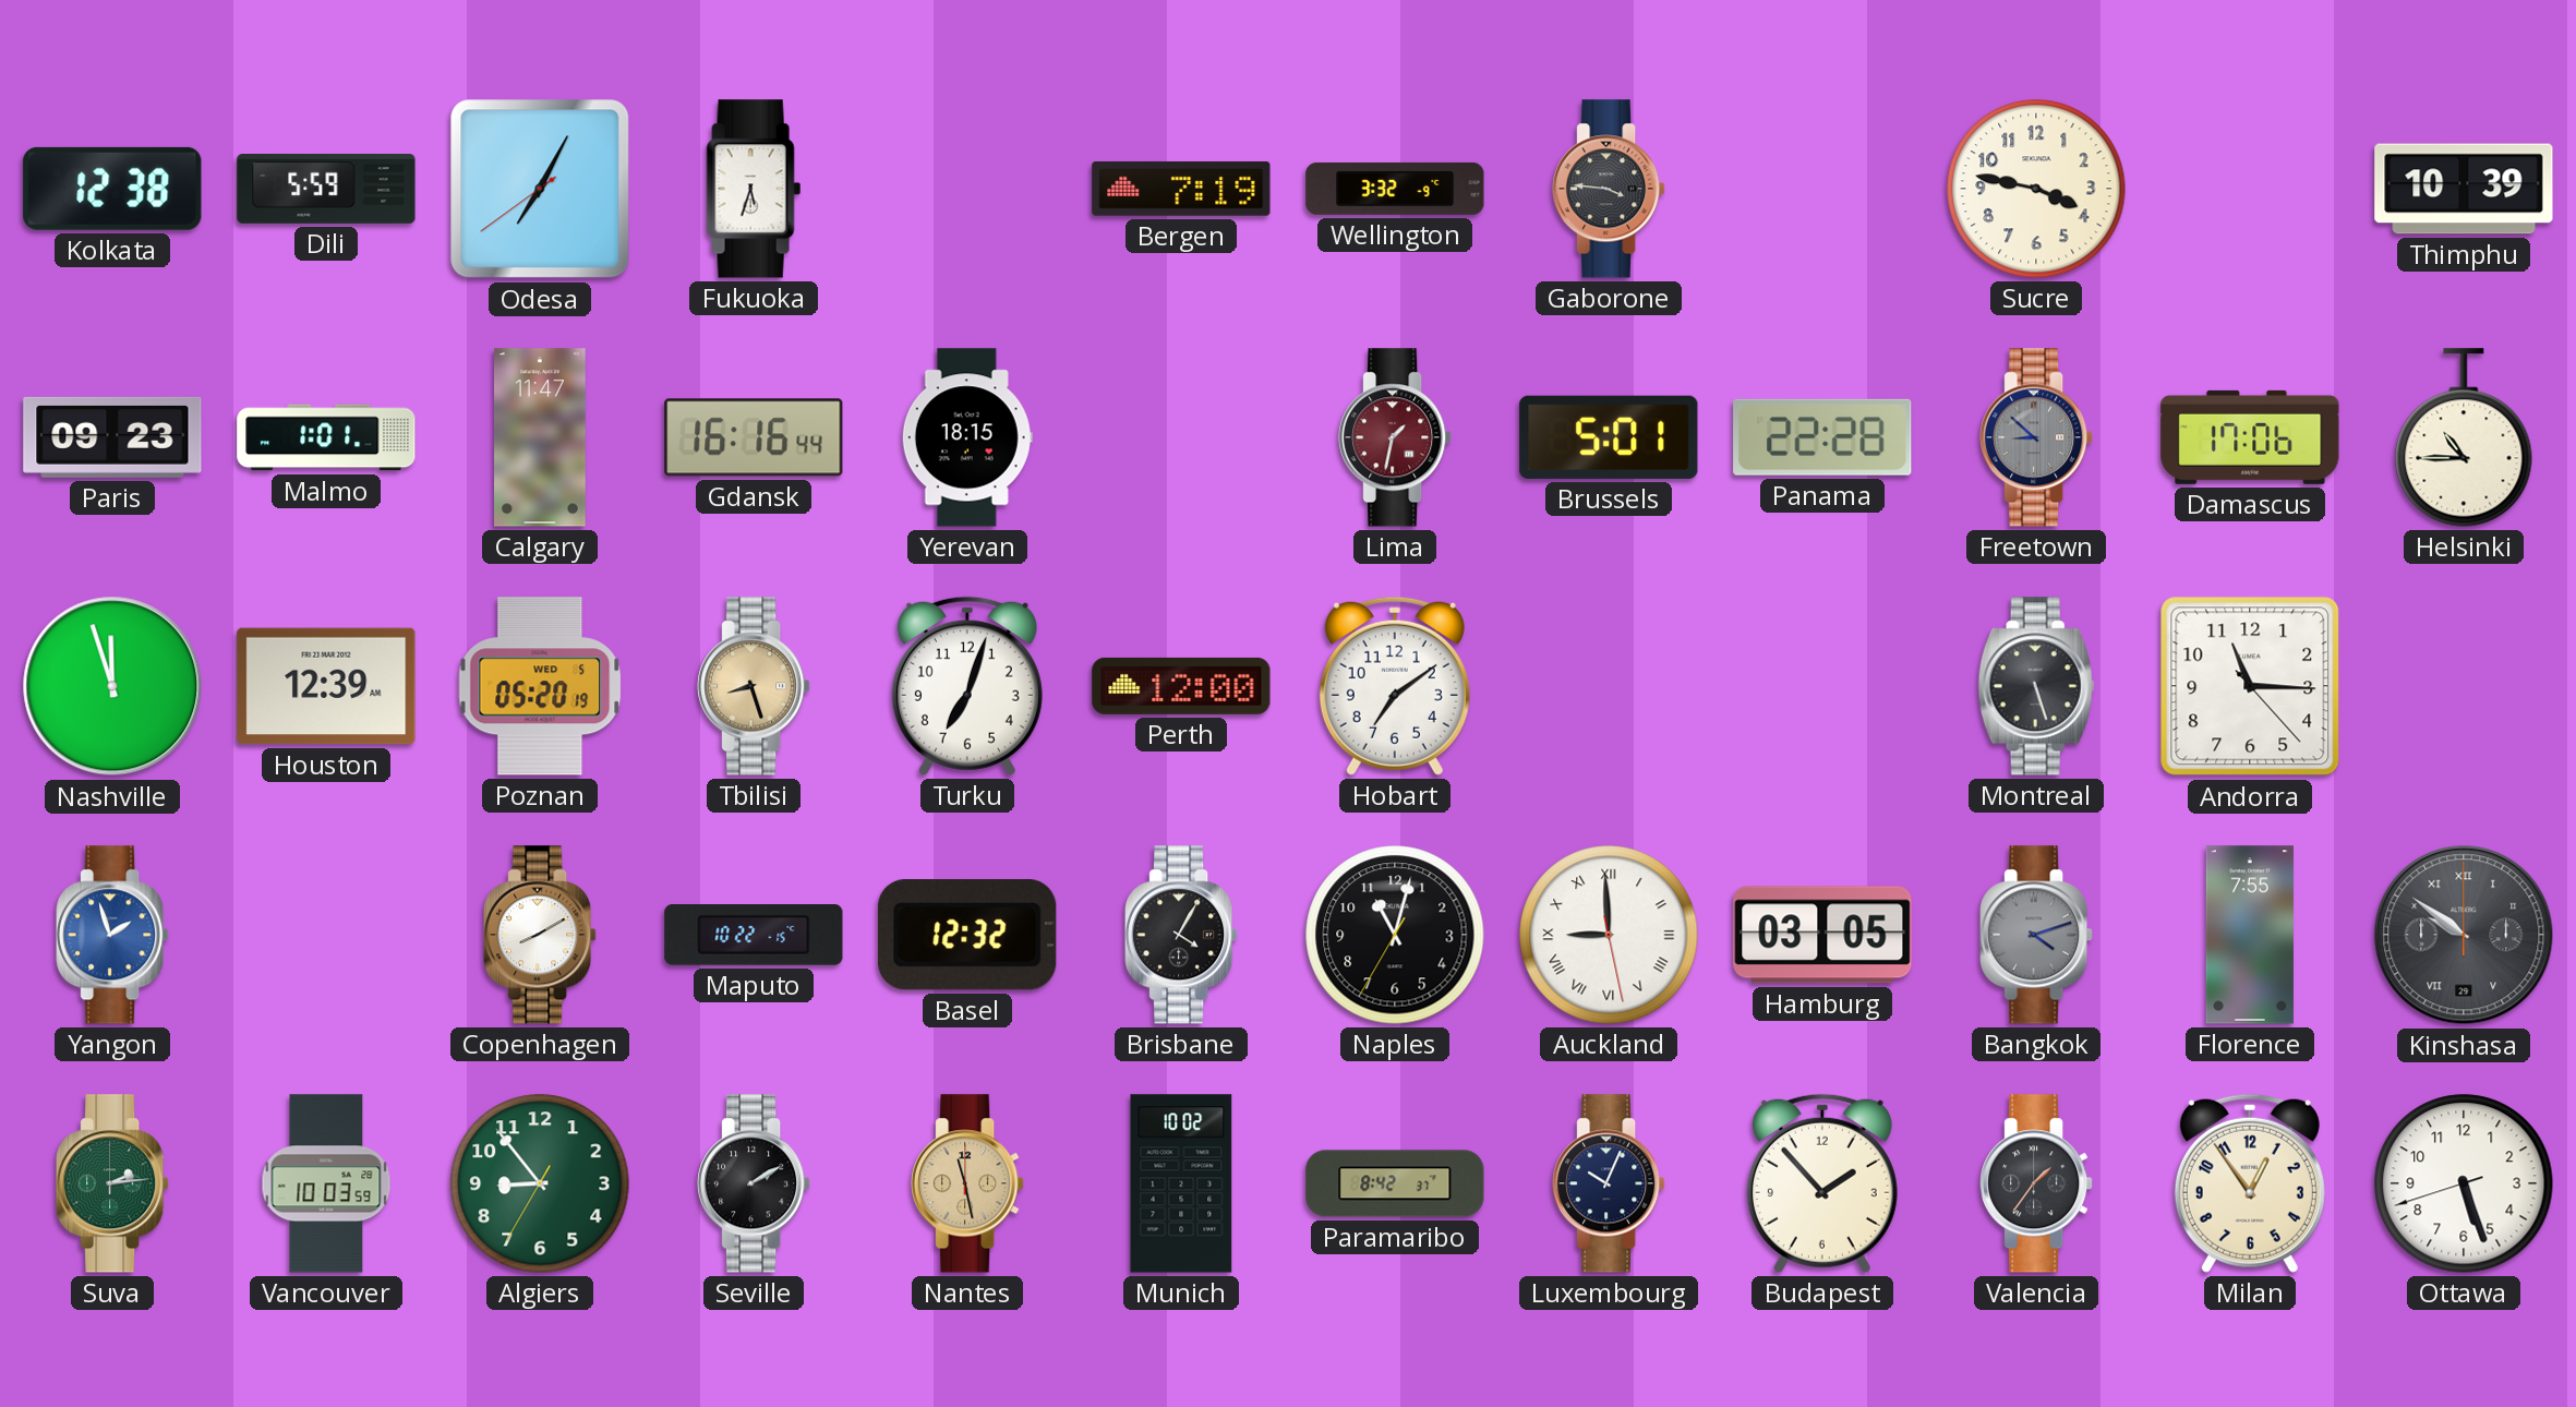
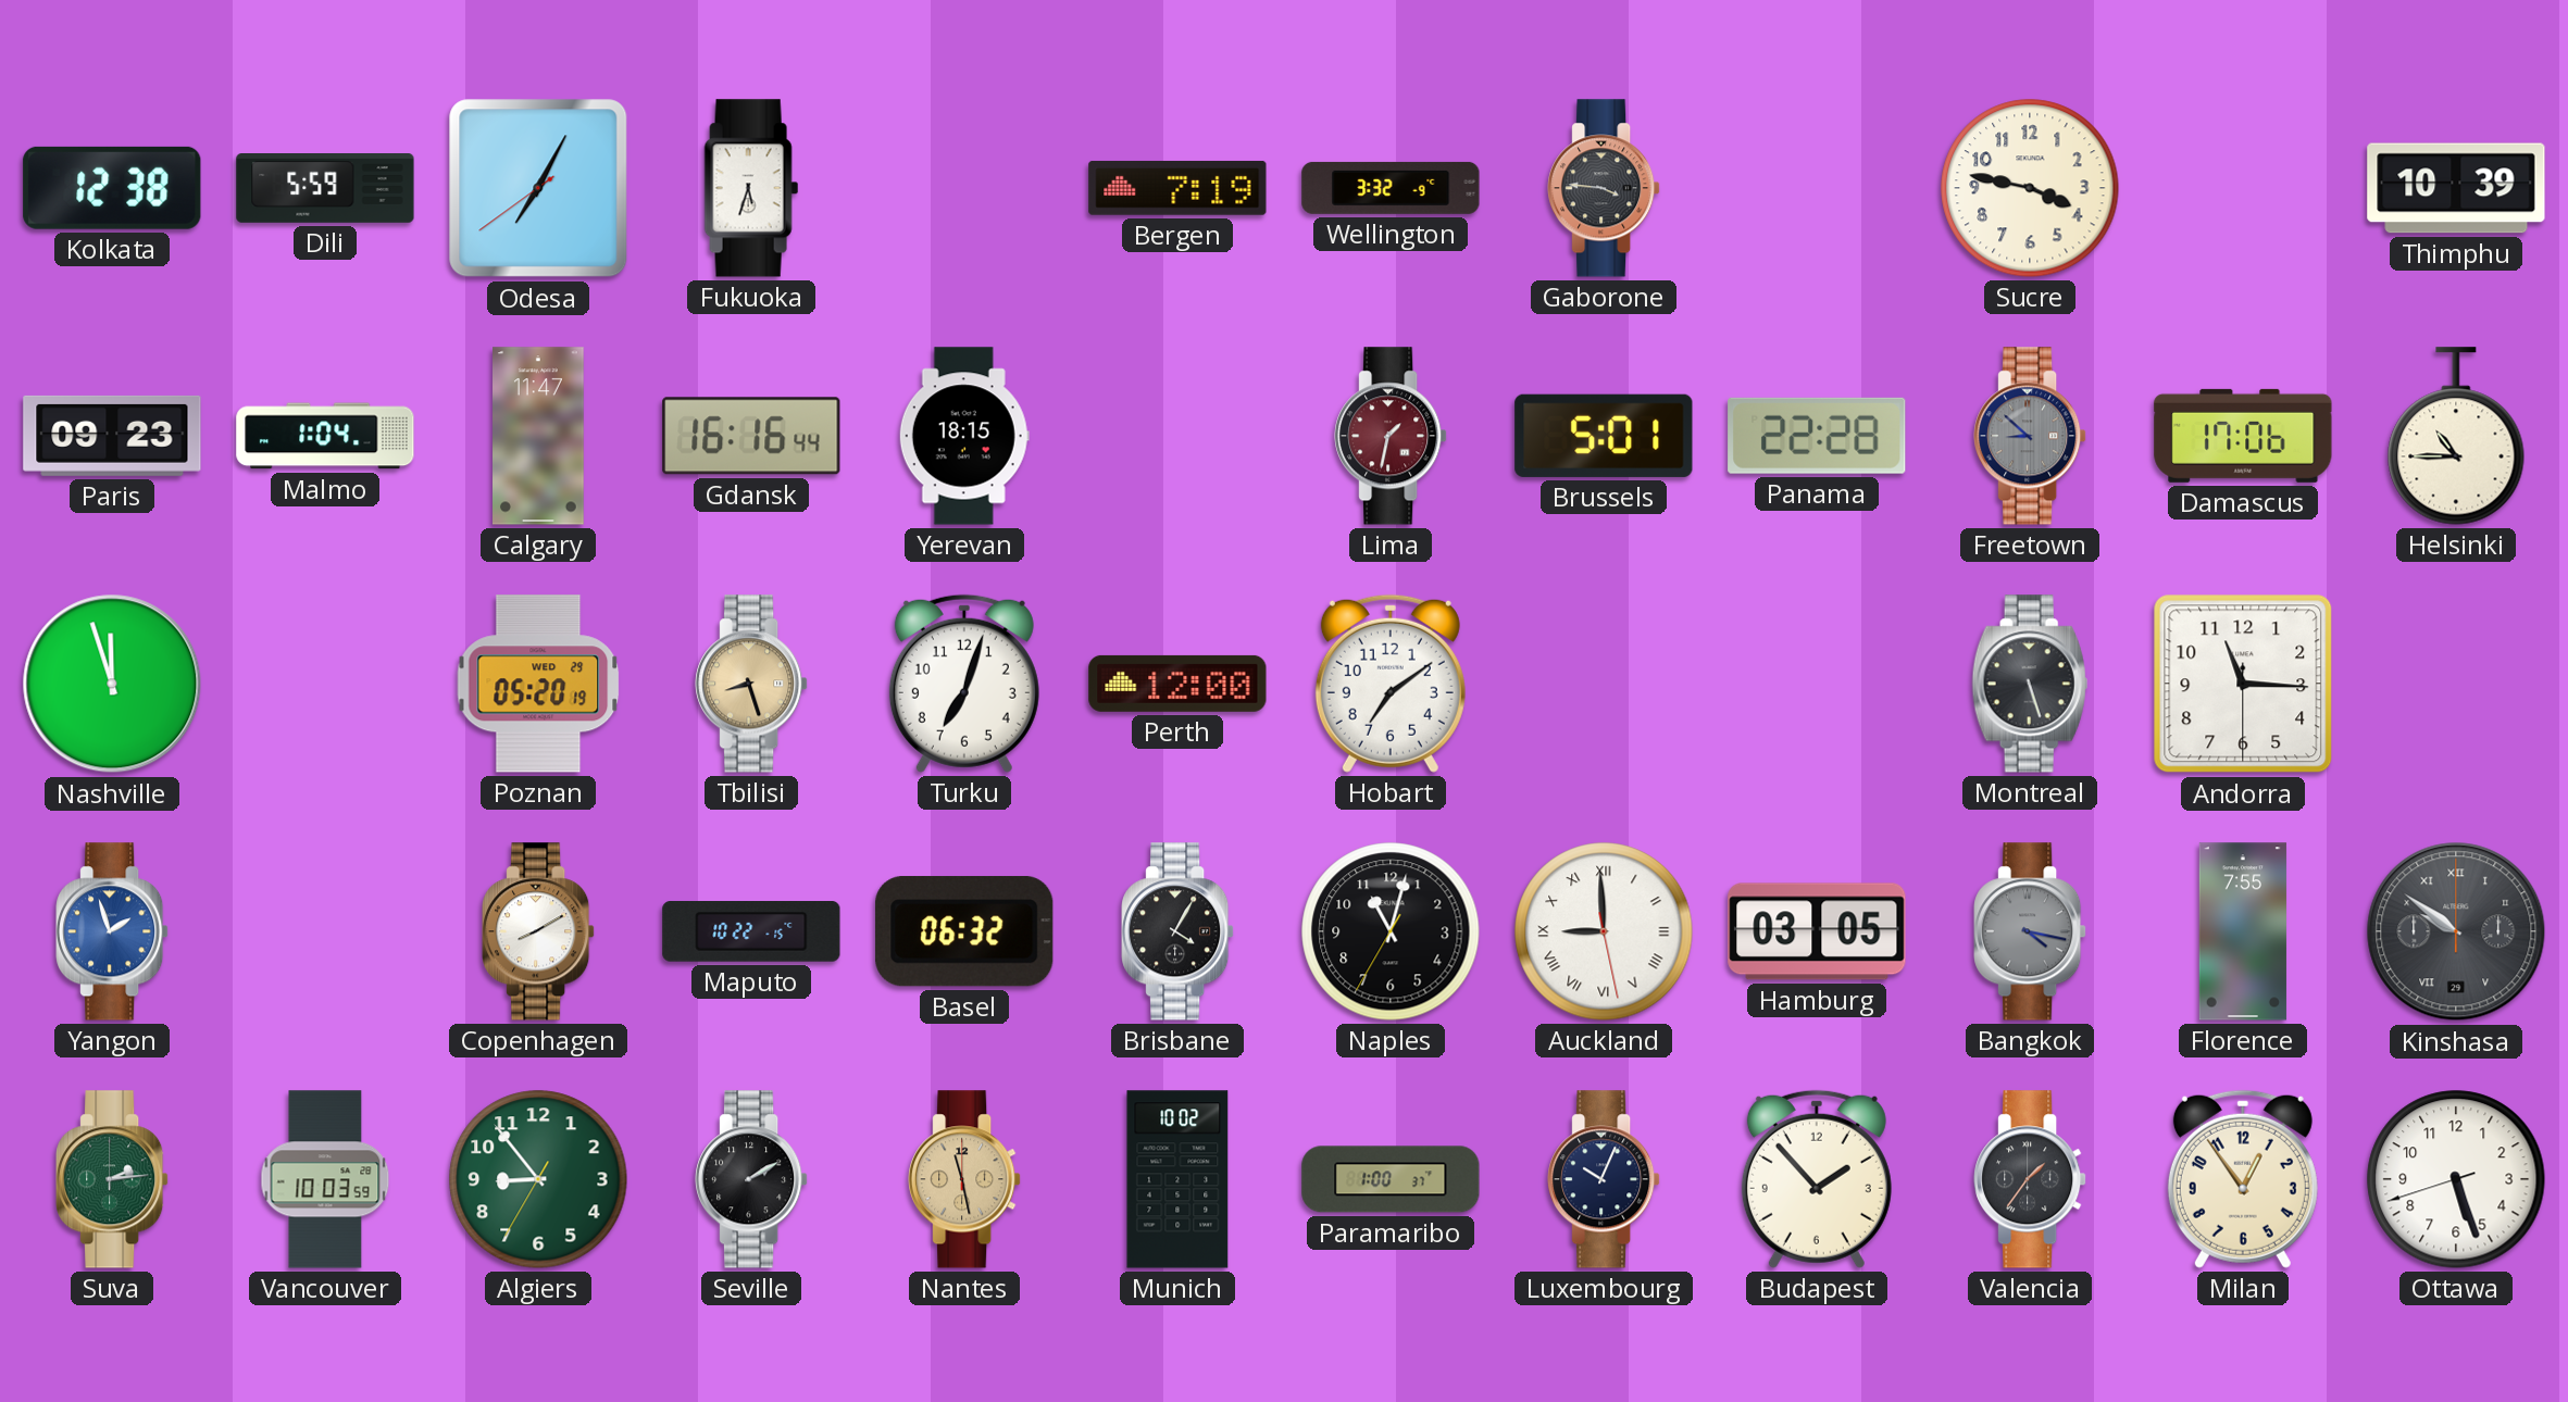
Malmo: 1:01 -> 1:04
Houston: 12:39 -> none
Poznan date: WED 5 -> WED 29
Andorra: 11:15:23 -> 11:15:30
Basel: 12:32 -> 06:32
Bangkok: 4:12 -> 4:17
Paramaribo: 8:42 -> 1:00
